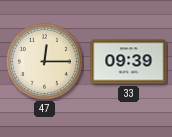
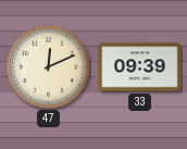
47: 12:15 -> 12:11
